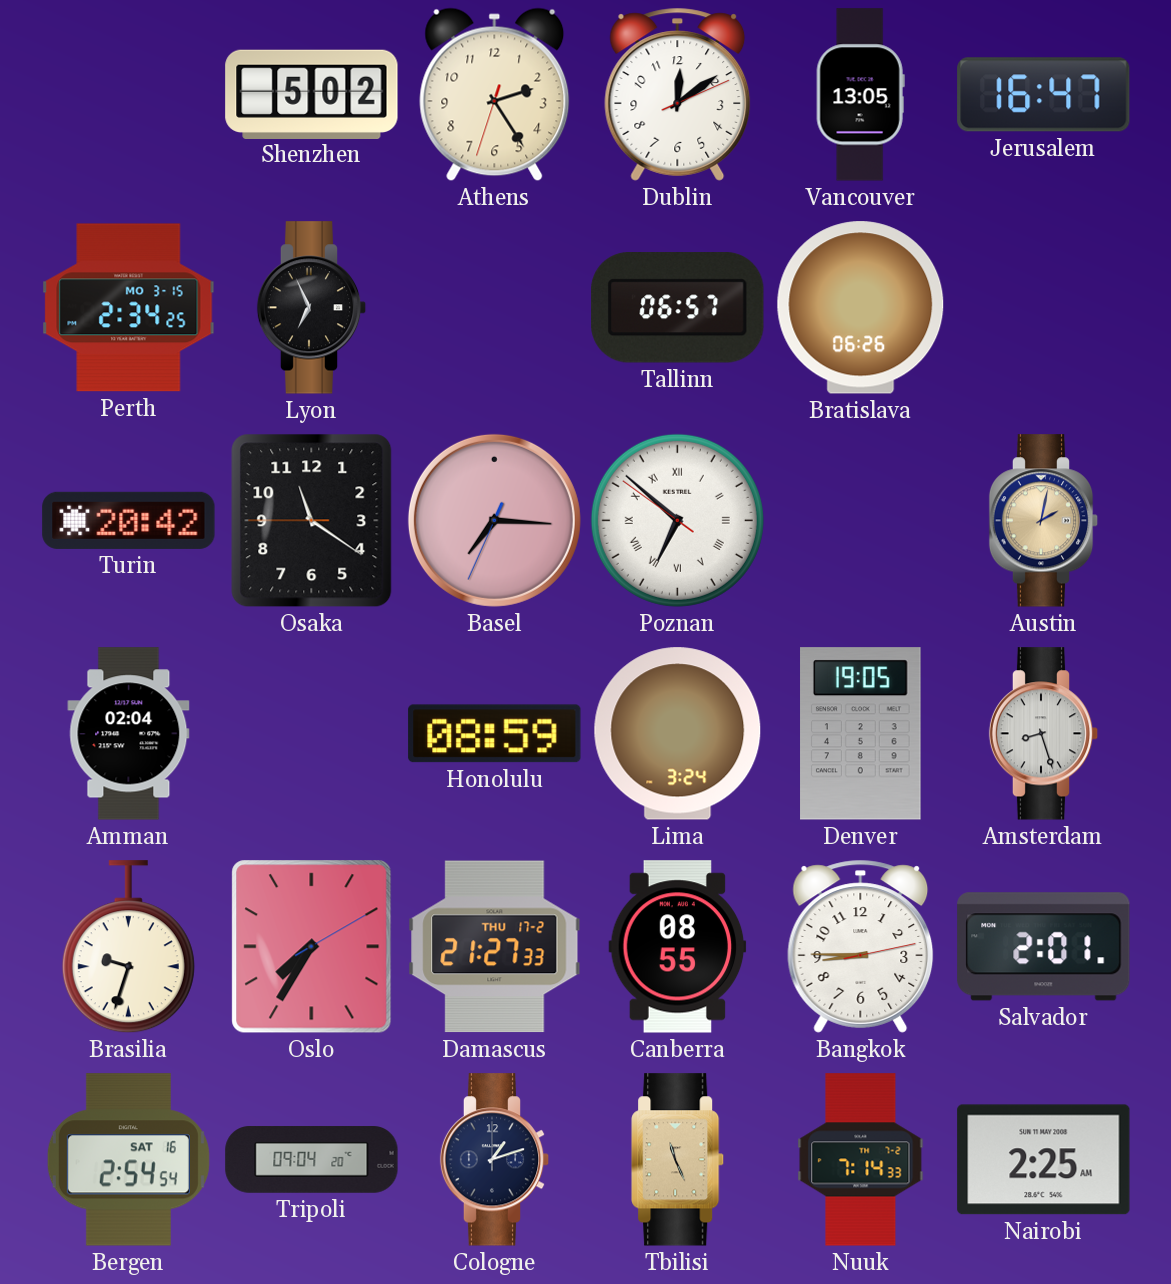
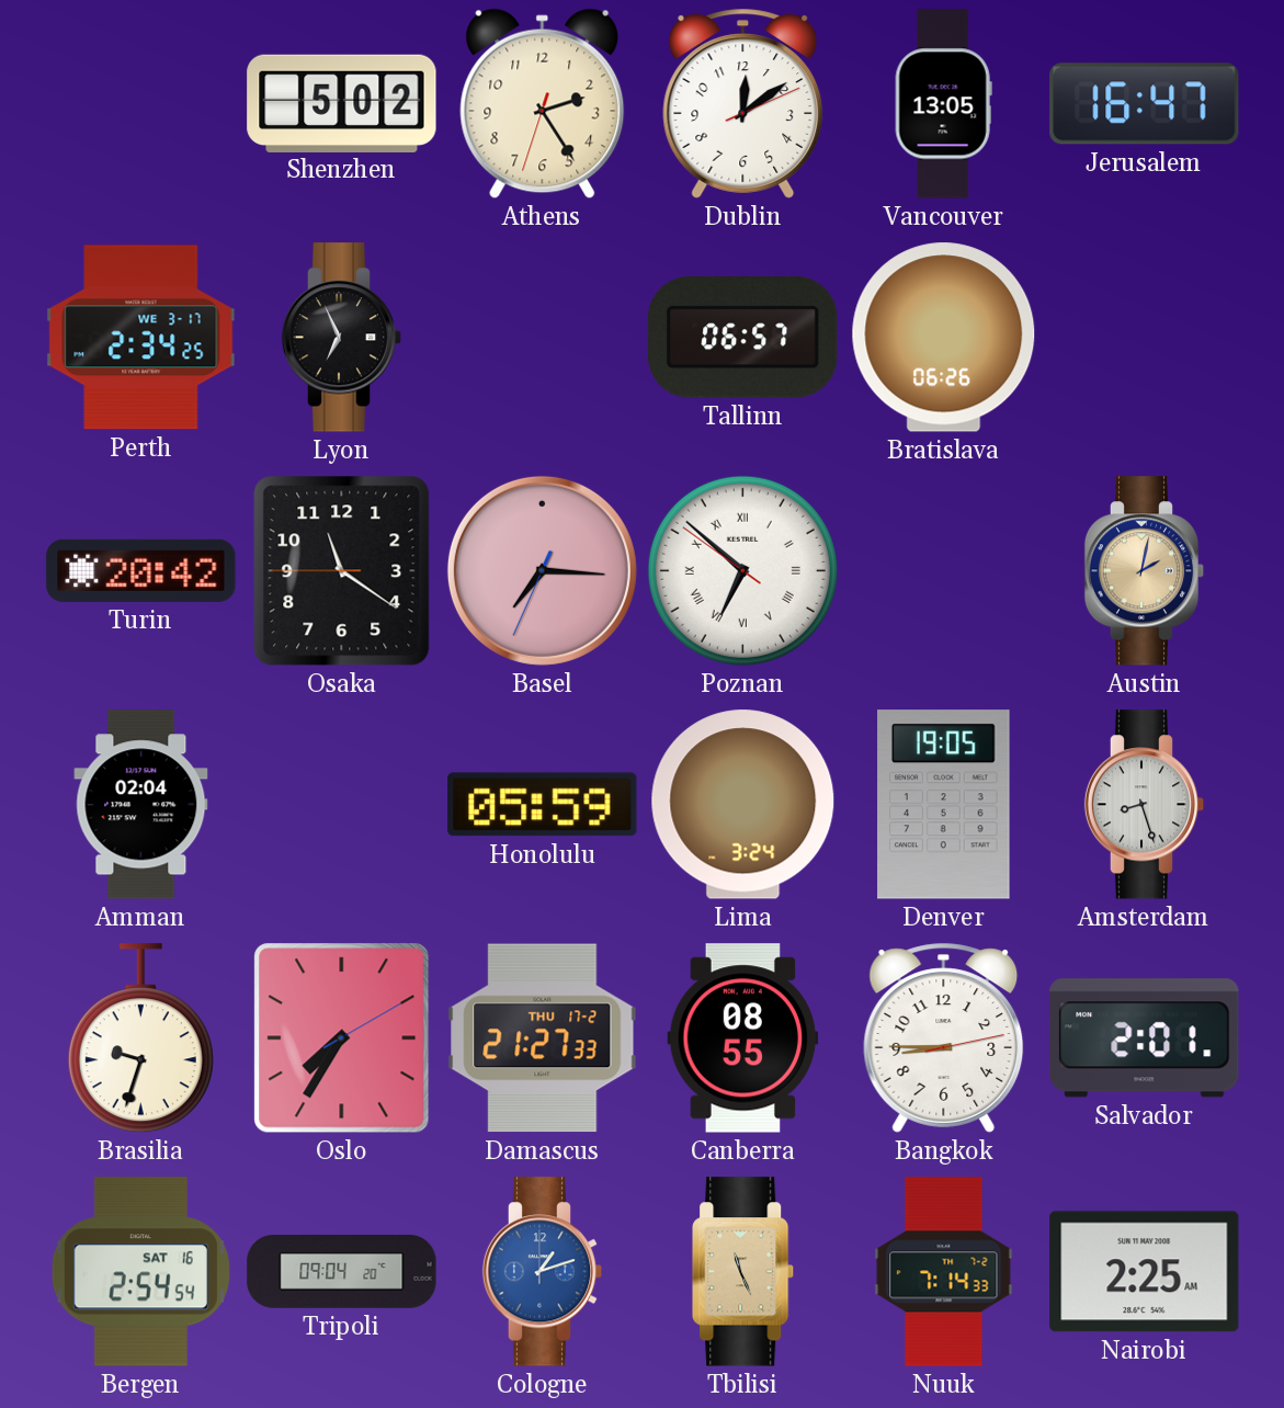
Perth date: MO 3-15 -> WE 3-17
Honolulu: 08:59 -> 05:59
Cologne dial: navy -> blue
